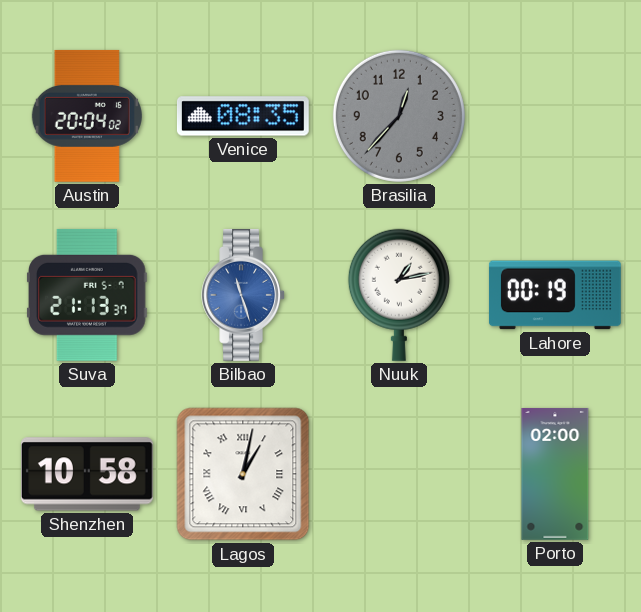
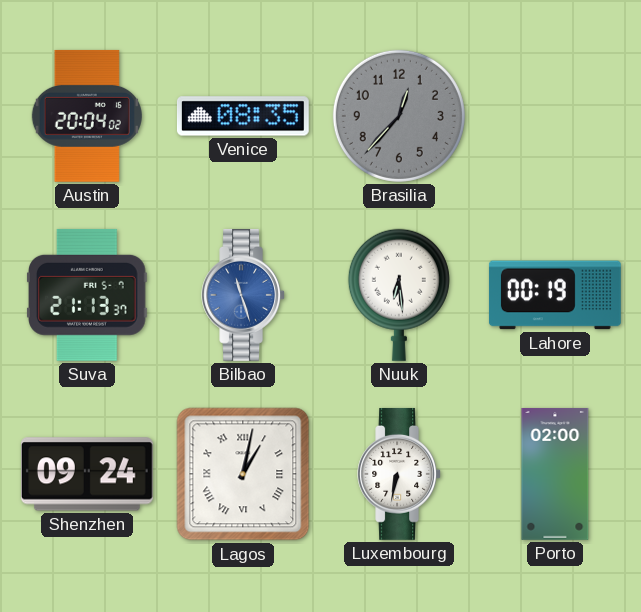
Nuuk: 1:13 -> 6:29
Shenzhen: 10:58 -> 09:24
Luxembourg: none -> 6:32
